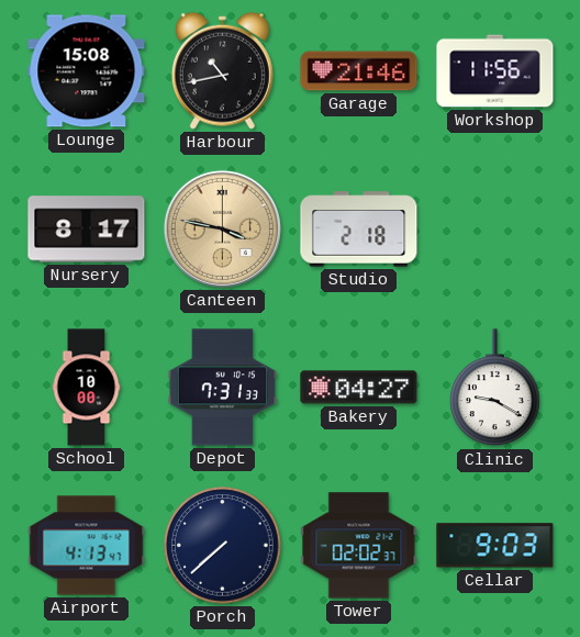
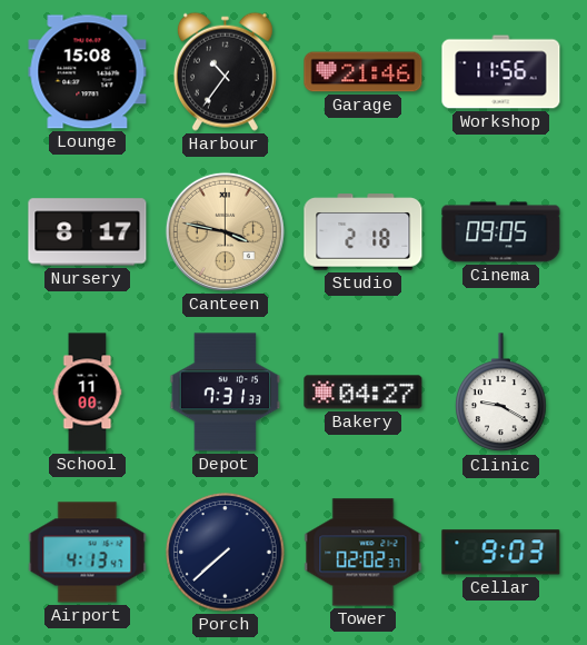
Harbour: 10:43 -> 10:36
Cinema: none -> 09:05
School: 10:00 -> 11:00
